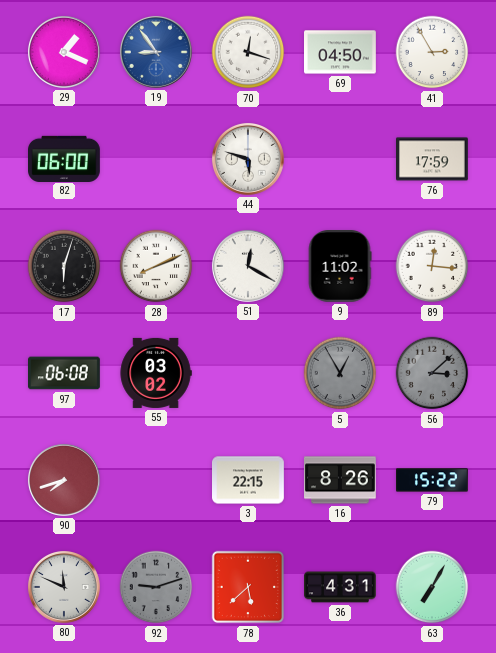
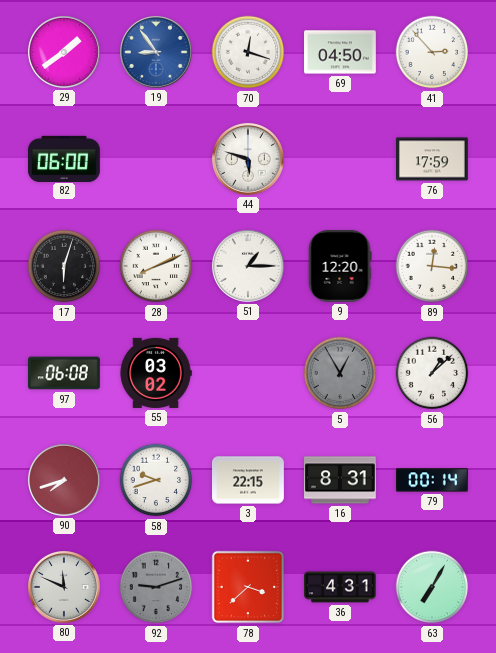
29: 1:19 -> 1:39
41: 2:55 -> 2:53
51: 12:20 -> 1:15
9: 11:02 -> 12:20
56: 3:08 -> 1:08
56 dial: grey -> white
58: none -> 9:42
16: 8:26 -> 8:31
79: 15:22 -> 00:14
78: 5:38 -> 3:38
